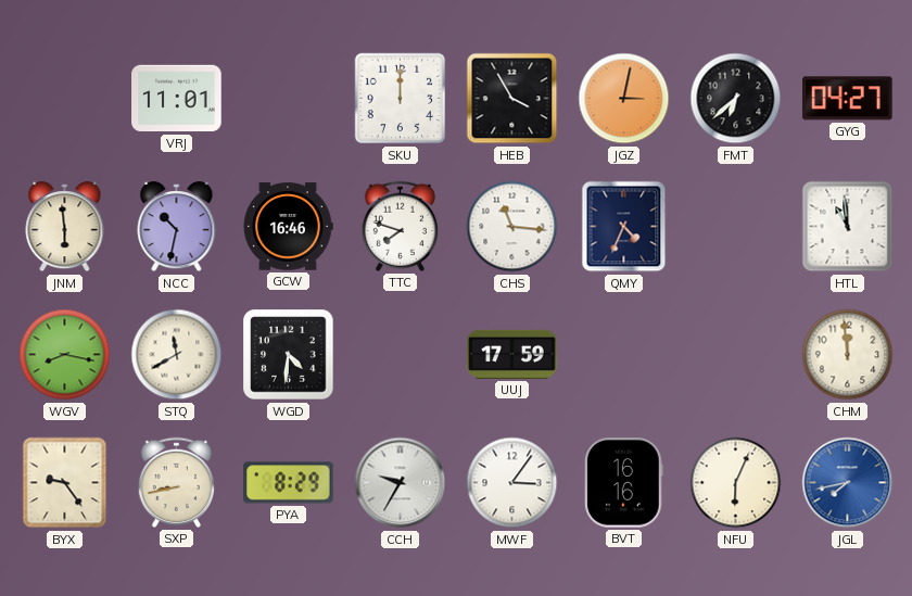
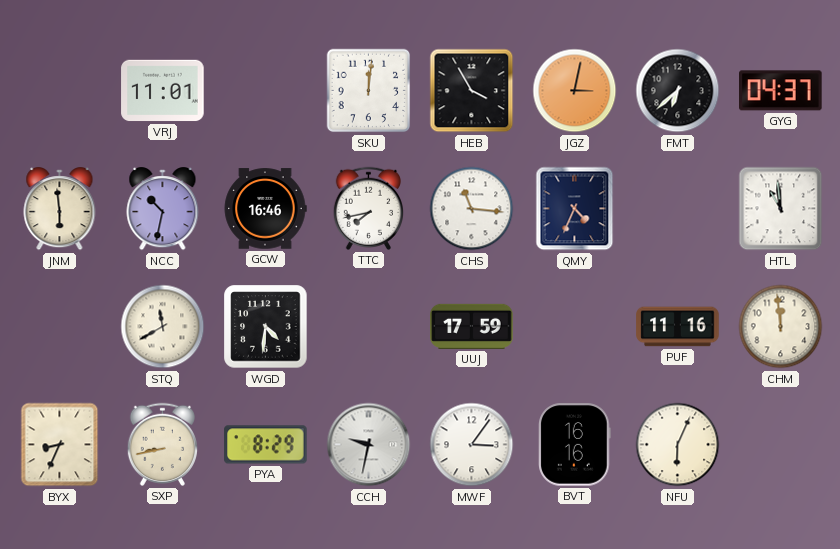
SKU: 12:00 -> 12:01
GYG: 04:27 -> 04:37
TTC: 7:48 -> 7:43
WGV: 8:17 -> none
PUF: none -> 11:16
BYX: 9:24 -> 8:34
CCH: 9:35 -> 9:32
JGL: 7:43 -> none
